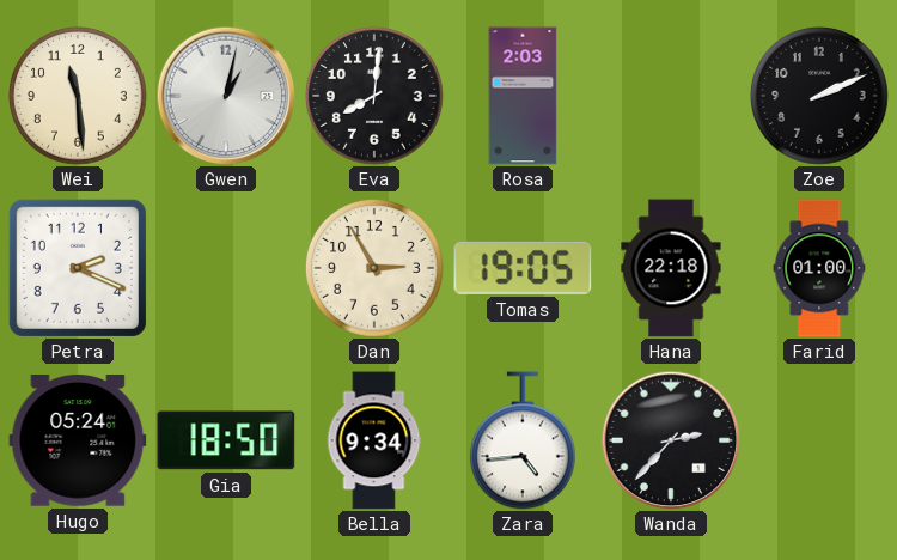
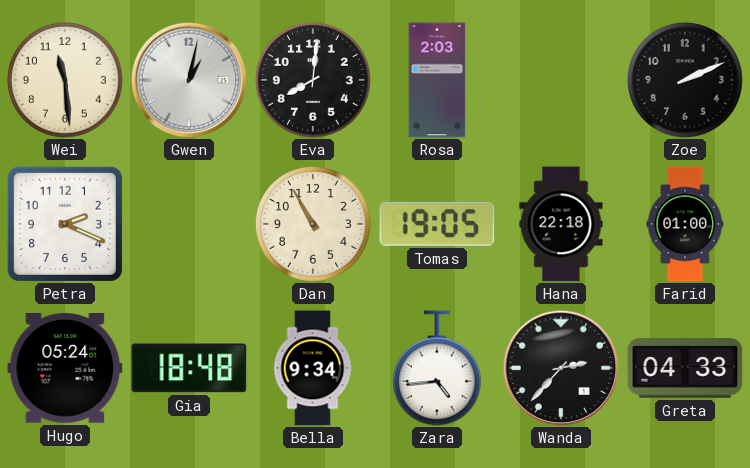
Dan: 2:55 -> 10:55
Gia: 18:50 -> 18:48
Greta: none -> 04:33
